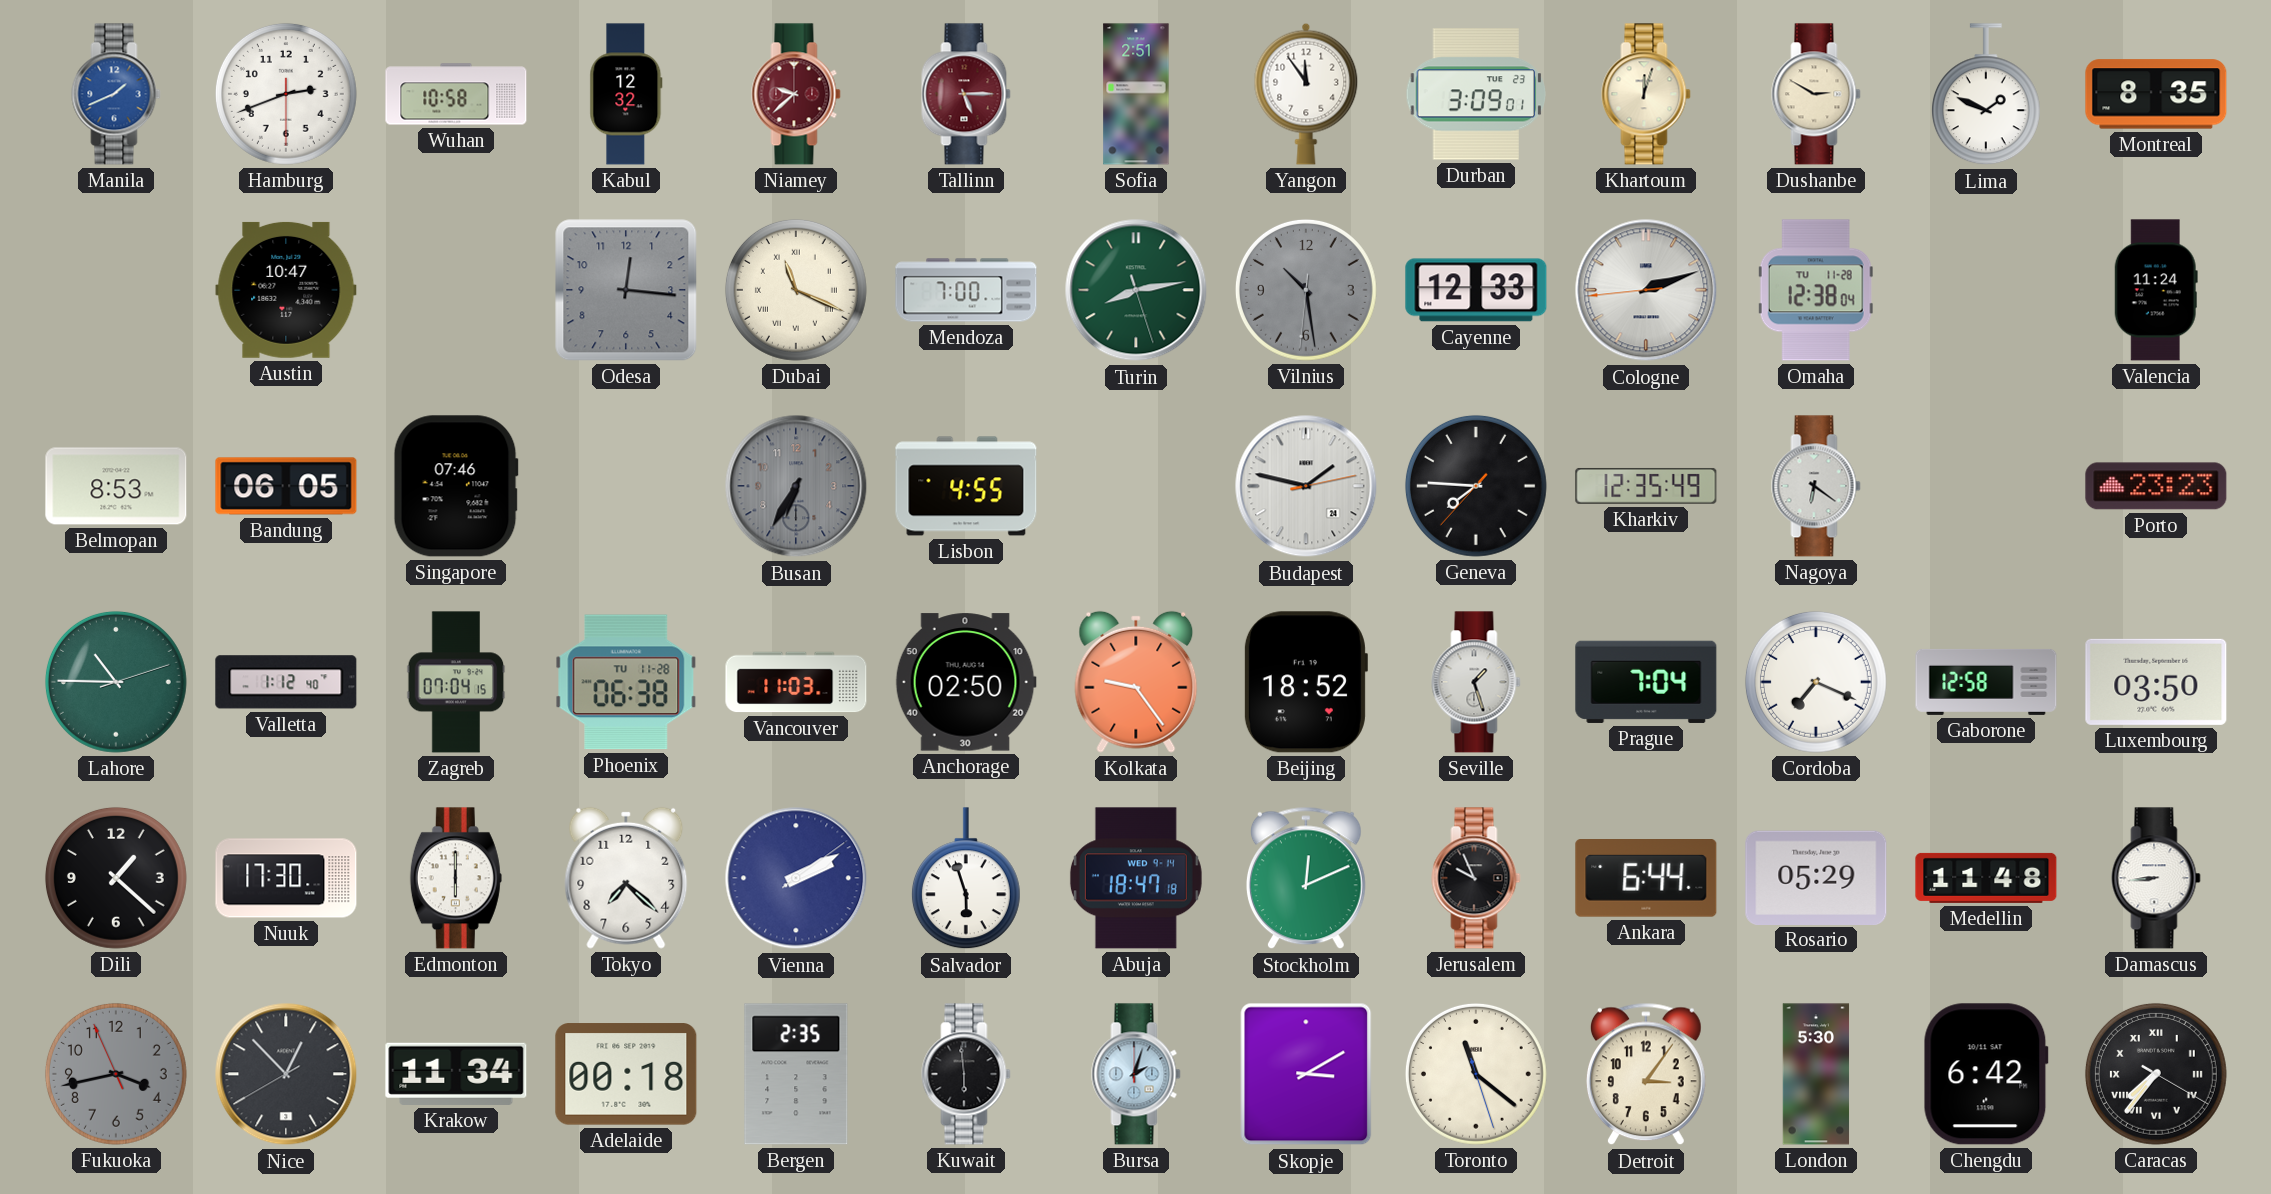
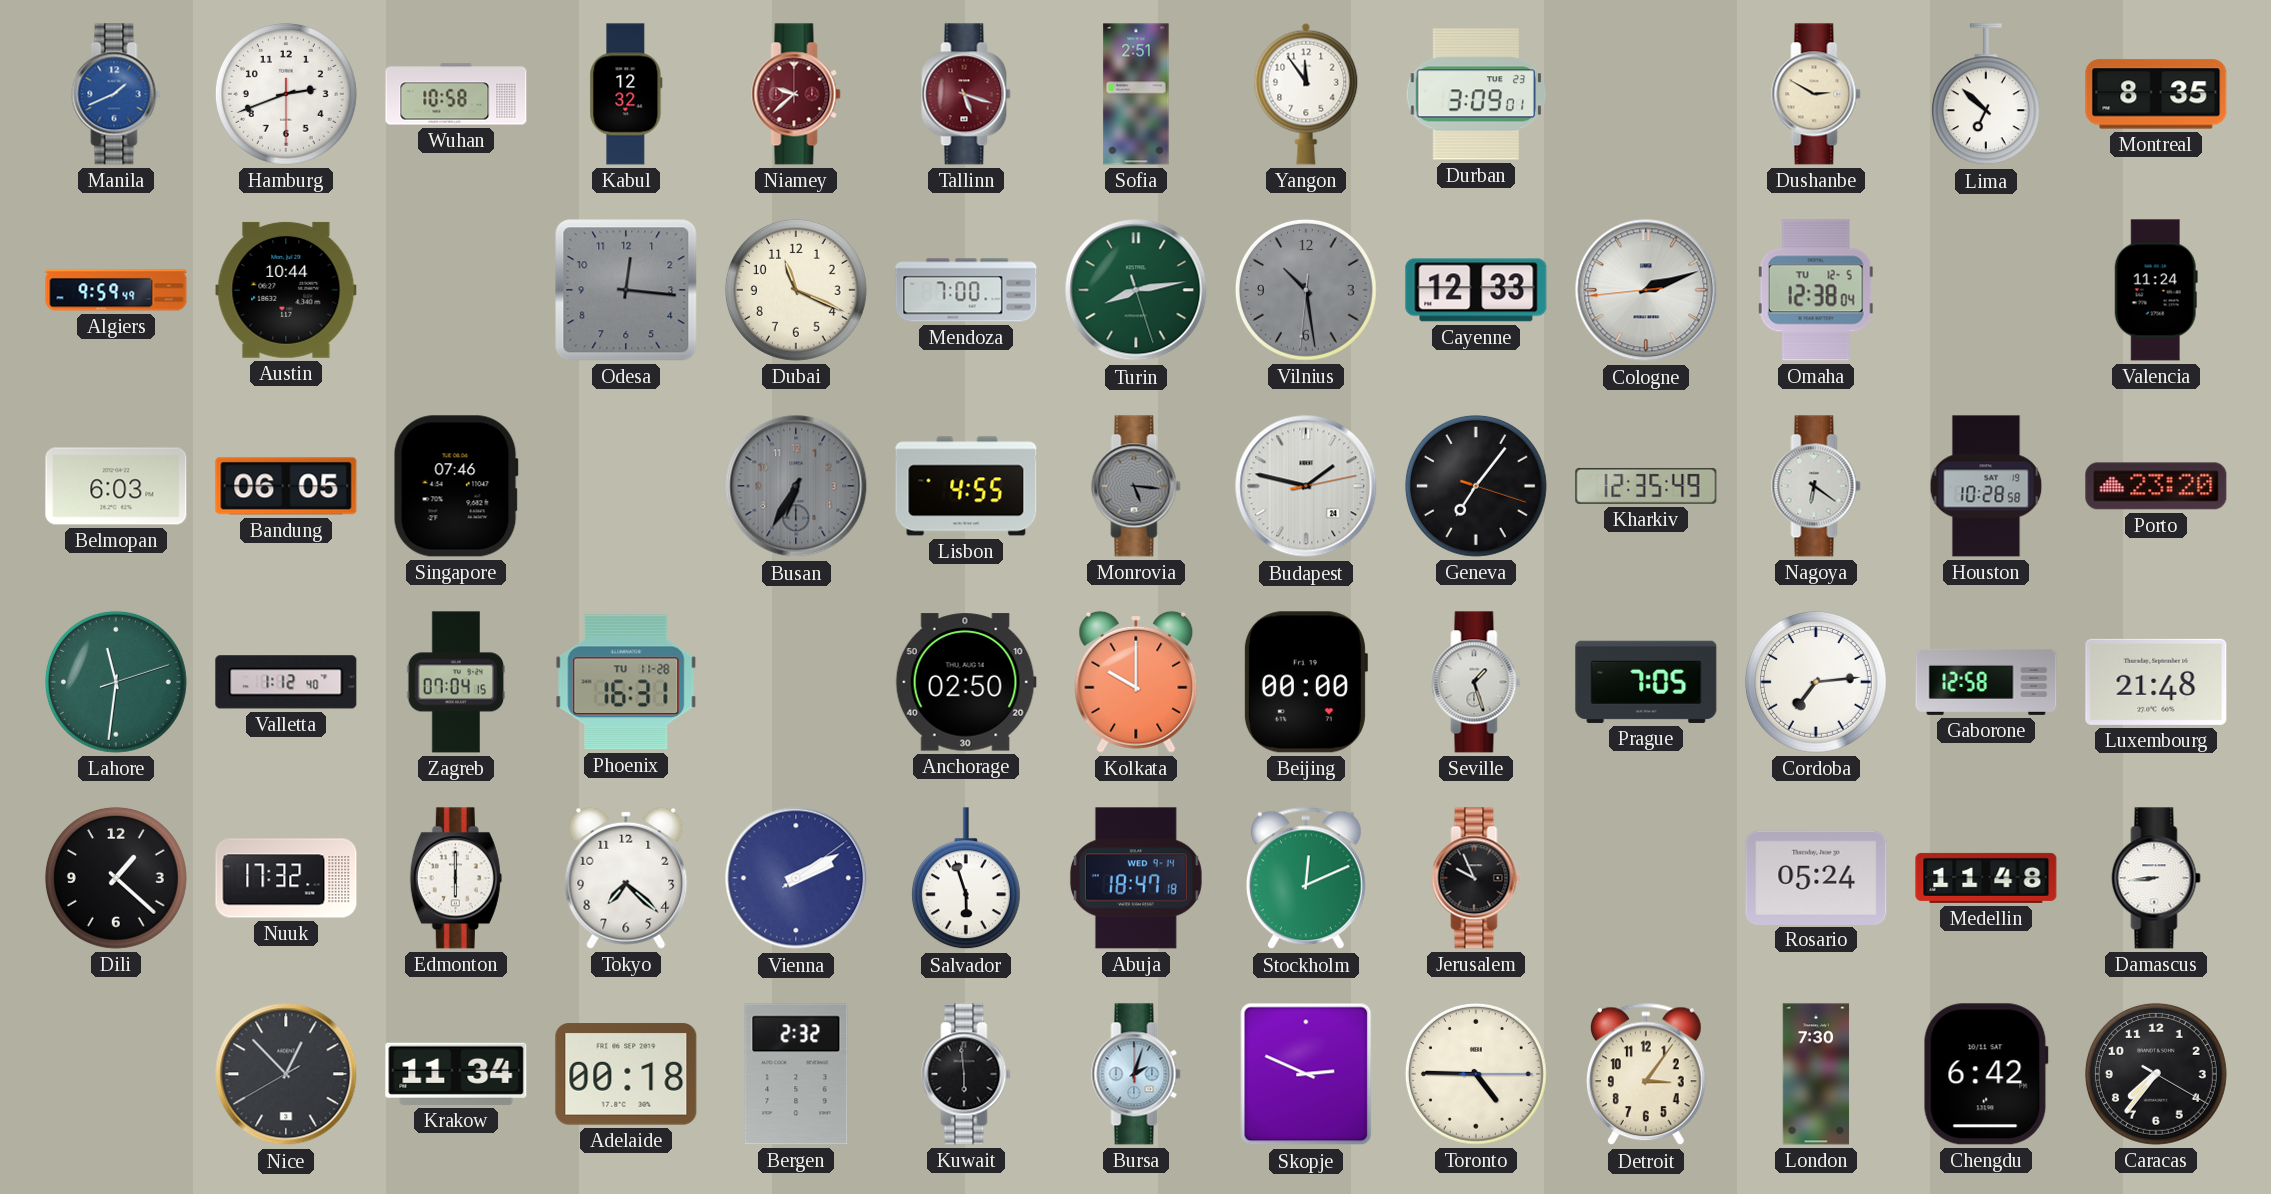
Tallinn: 5:15 -> 5:18
Khartoum: 12:03 -> none
Lima: 1:49 -> 6:52
Algiers: none -> 9:59
Austin: 10:47 -> 10:44
Dubai numerals: Roman -> Arabic
Omaha date: TU 11-28 -> TU 12-5
Belmopan: 8:53 -> 6:03
Monrovia: none -> 5:16
Geneva: 7:45 -> 7:06
Houston: none -> 10:28
Porto: 23:23 -> 23:20
Lahore: 10:45 -> 11:31
Phoenix: 06:38 -> 16:31
Vancouver: 11:03 -> none
Kolkata: 9:24 -> 10:00
Beijing: 18:52 -> 00:00
Prague: 7:04 -> 7:05
Cordoba: 7:19 -> 7:14
Luxembourg: 03:50 -> 21:48
Nuuk: 17:30 -> 17:32
Ankara: 6:44 -> none
Rosario: 05:29 -> 05:24
Fukuoka: 3:42 -> none
Bergen: 2:35 -> 2:32
Skopje: 3:10 -> 2:49
Toronto: 11:21 -> 4:45
London: 5:30 -> 7:30
Caracas numerals: Roman -> Arabic
